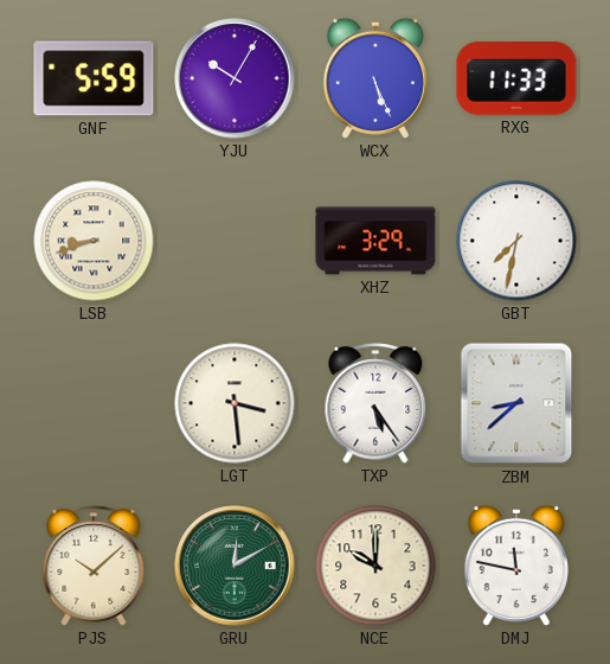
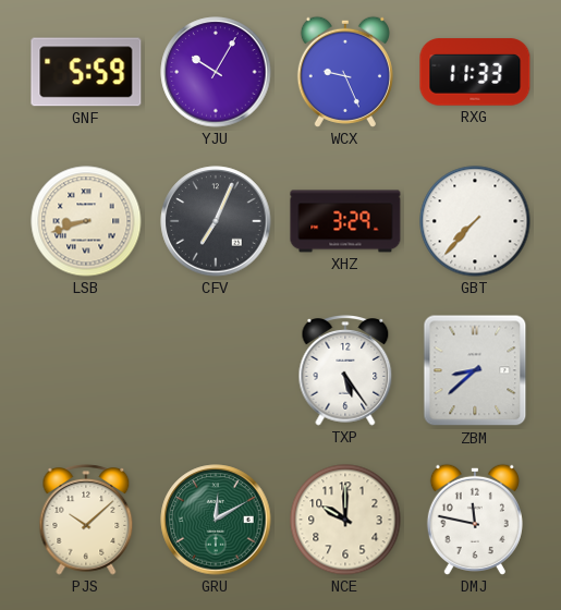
WCX: 5:26 -> 9:26
CFV: none -> 7:04
GBT: 7:32 -> 7:37
LGT: 3:29 -> none
